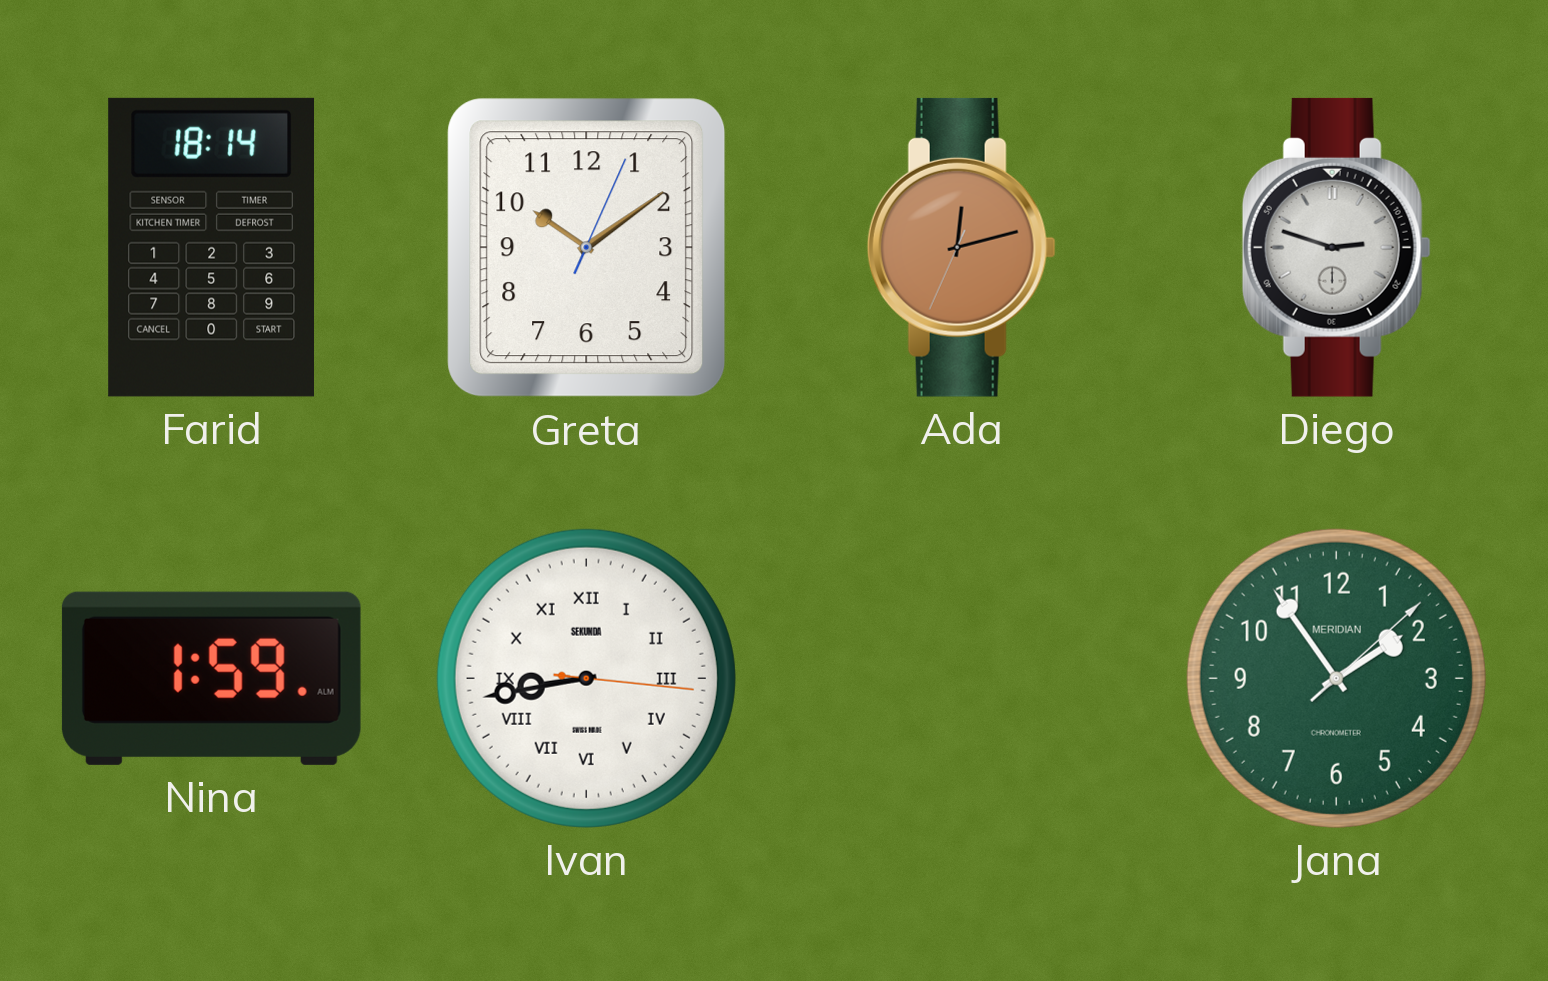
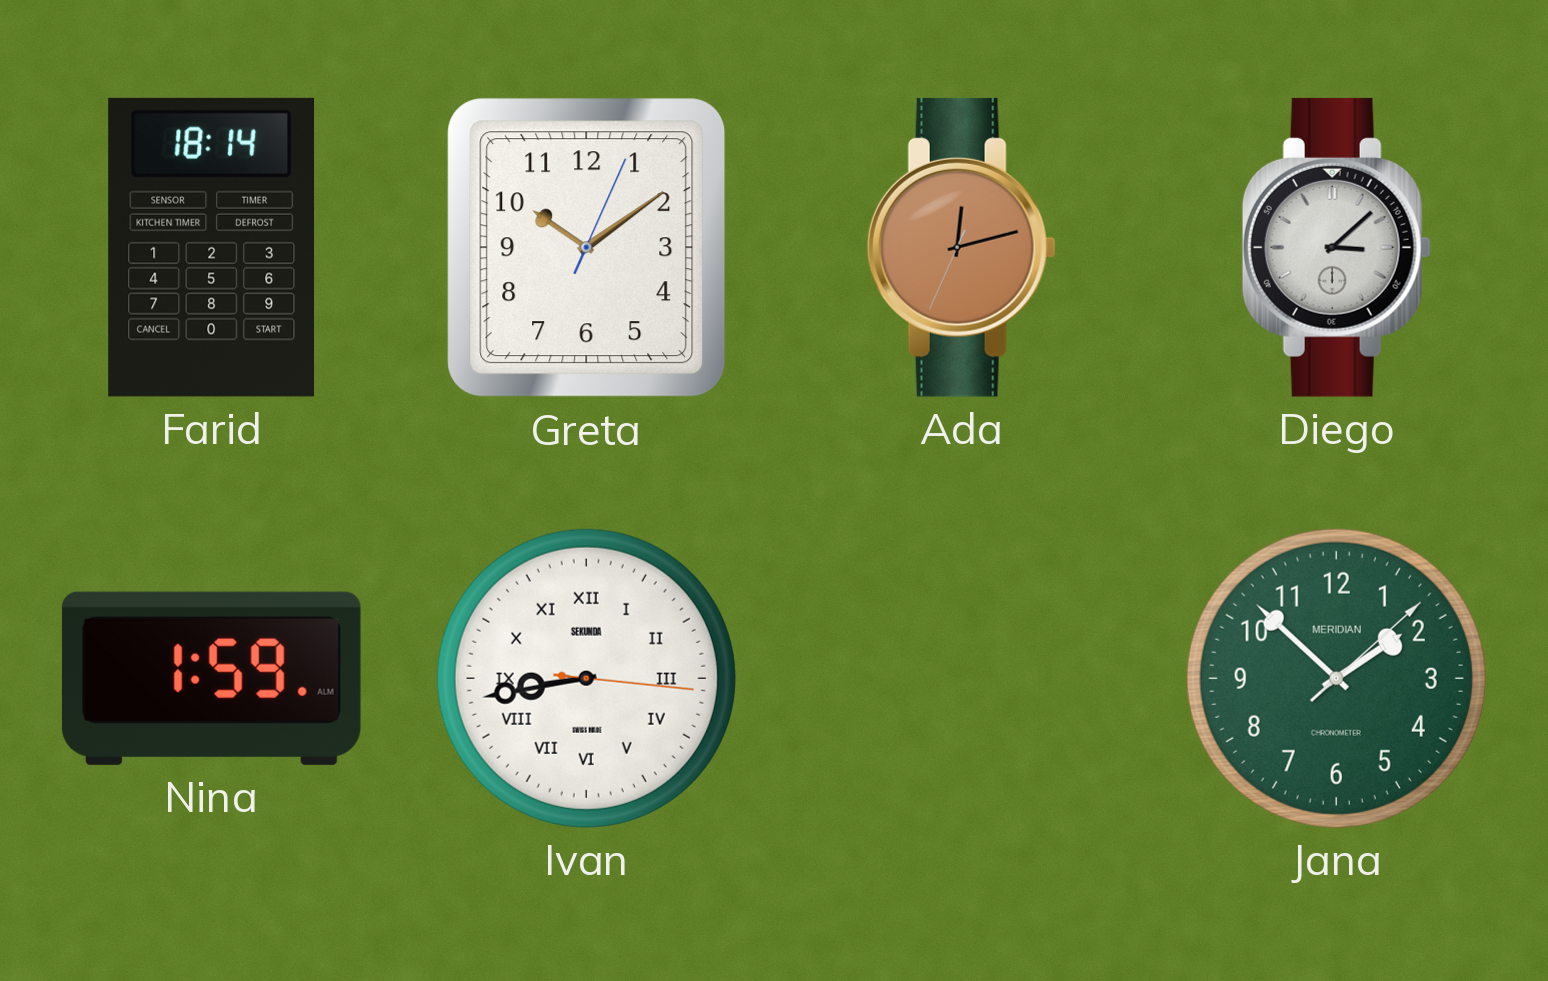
Diego: 2:48 -> 3:08
Jana: 1:54 -> 1:52
